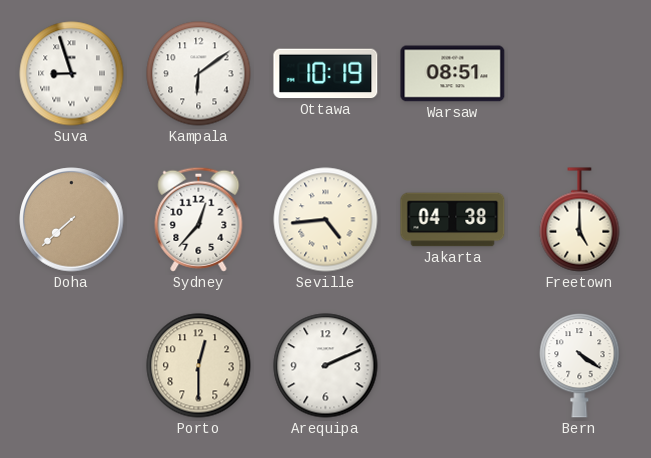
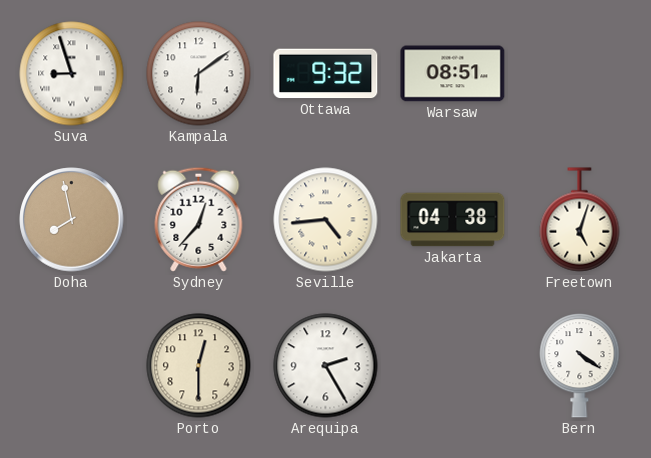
Ottawa: 10:19 -> 9:32
Doha: 7:38 -> 7:58
Freetown: 5:00 -> 5:03
Arequipa: 2:11 -> 2:25
